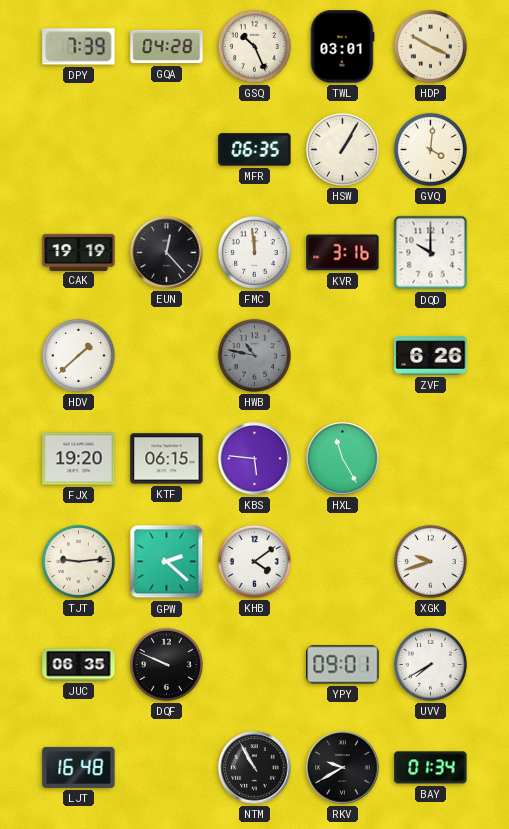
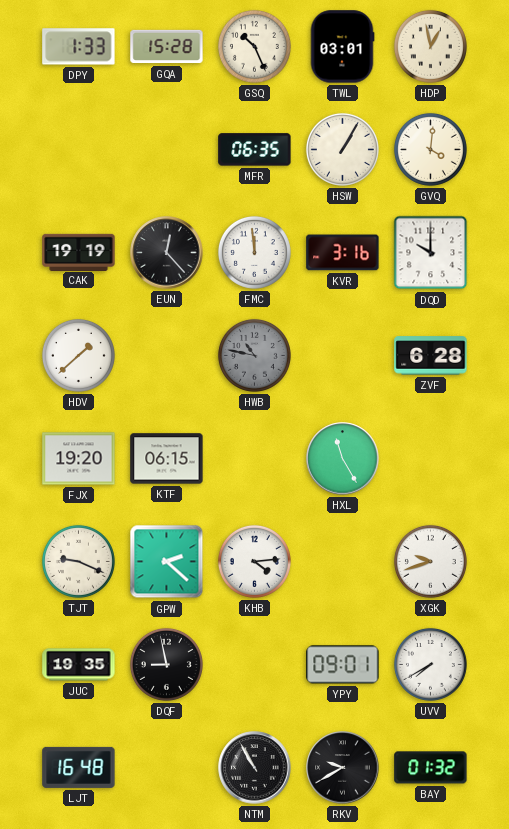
DPY: 7:39 -> 1:33
GQA: 04:28 -> 15:28
HDP: 3:50 -> 12:58
ZVF: 6:26 -> 6:28
KBS: 5:46 -> none
TJT: 9:14 -> 9:19
KHB: 4:09 -> 4:14
JUC: 06:35 -> 19:35
DQF: 9:49 -> 8:58
BAY: 01:34 -> 01:32
